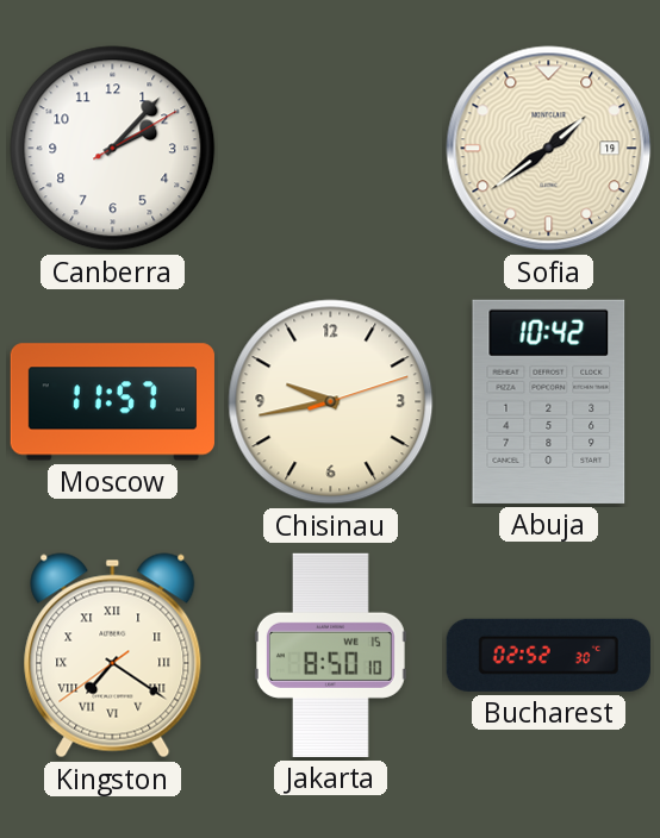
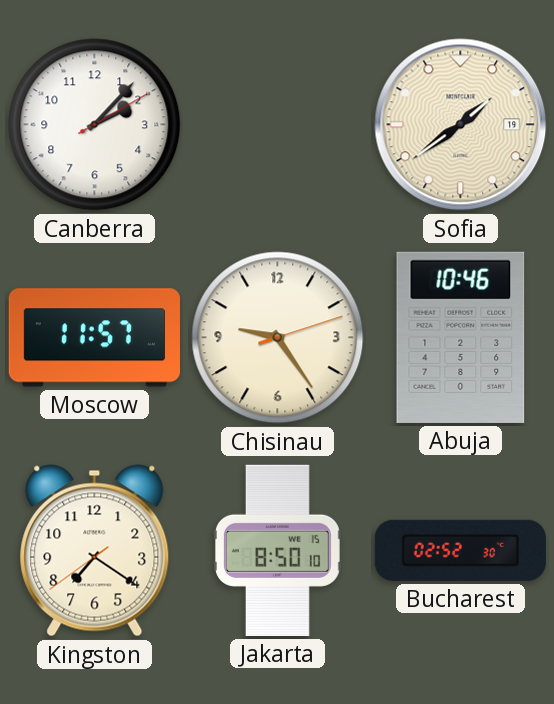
Chisinau: 9:43 -> 9:24
Abuja: 10:42 -> 10:46
Kingston numerals: Roman -> Arabic
